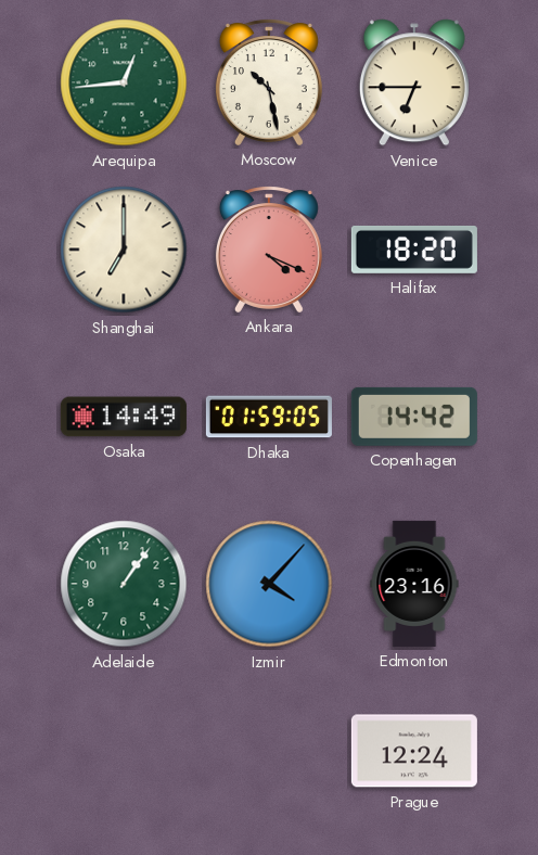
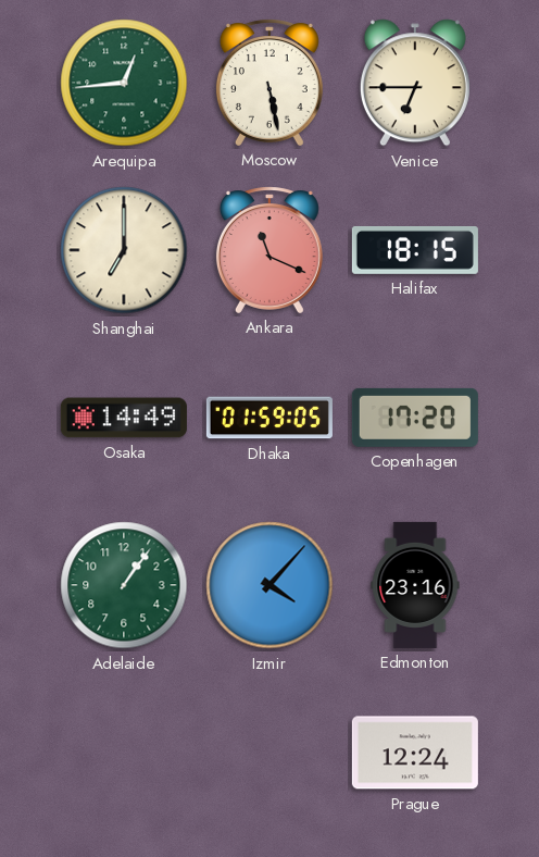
Moscow: 10:28 -> 5:28
Ankara: 4:19 -> 11:19
Halifax: 18:20 -> 18:15
Copenhagen: 14:42 -> 17:20
